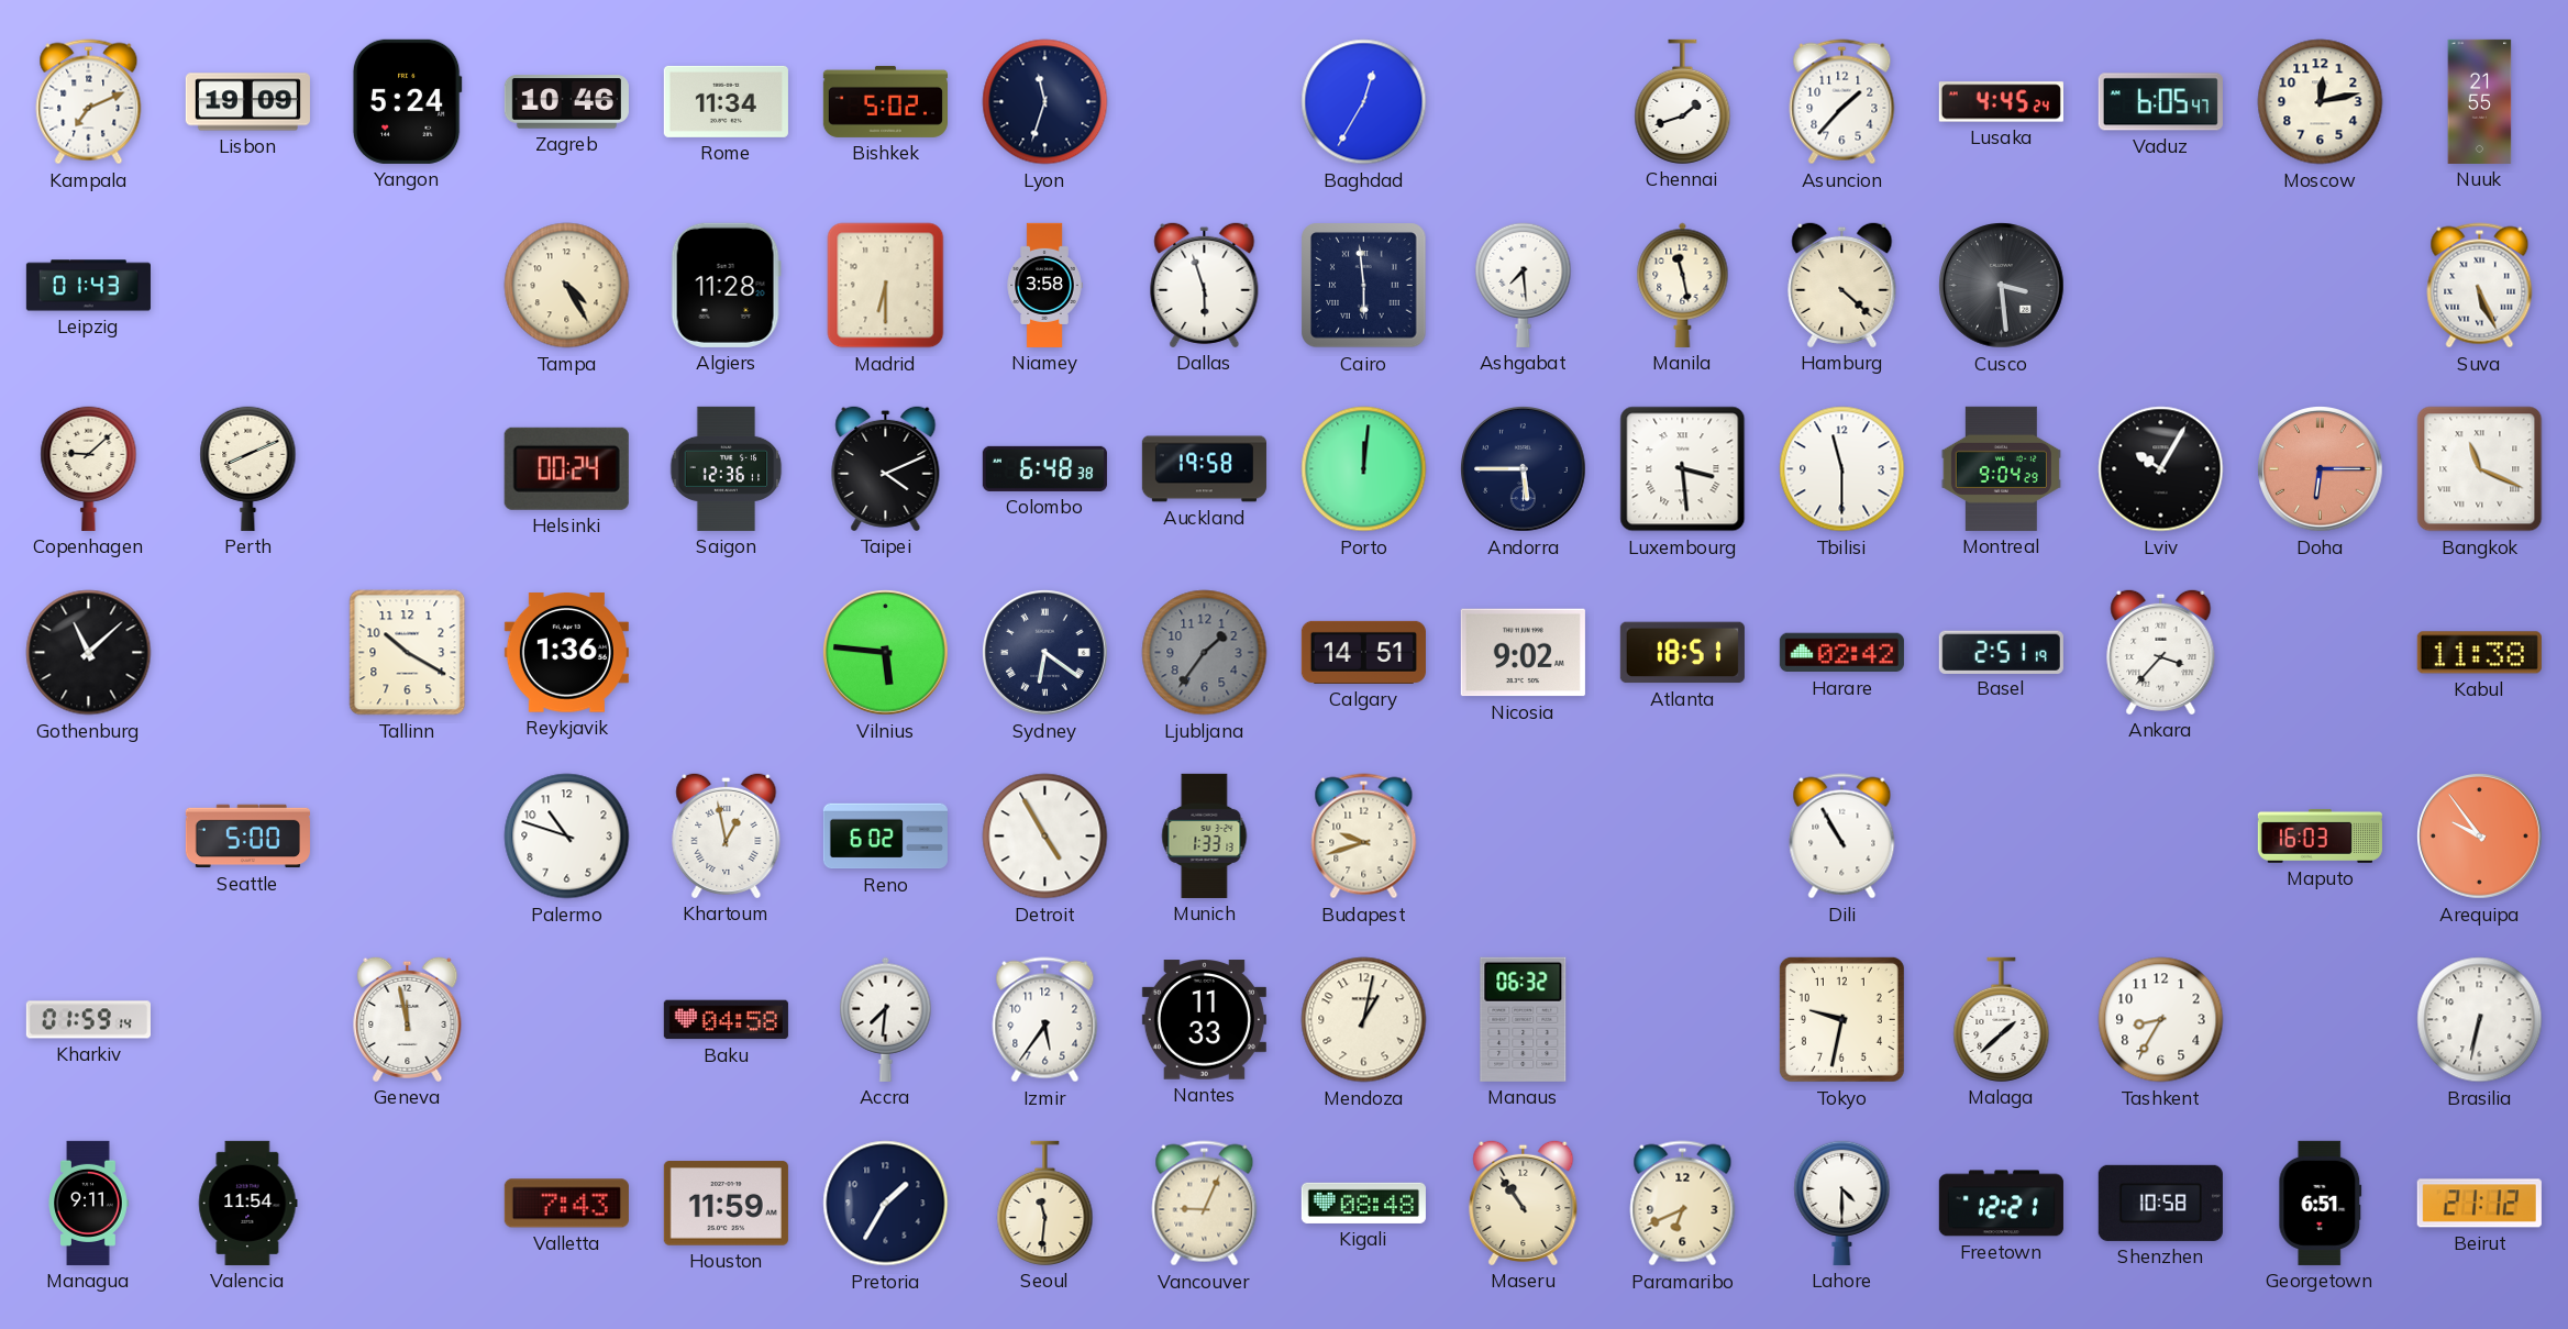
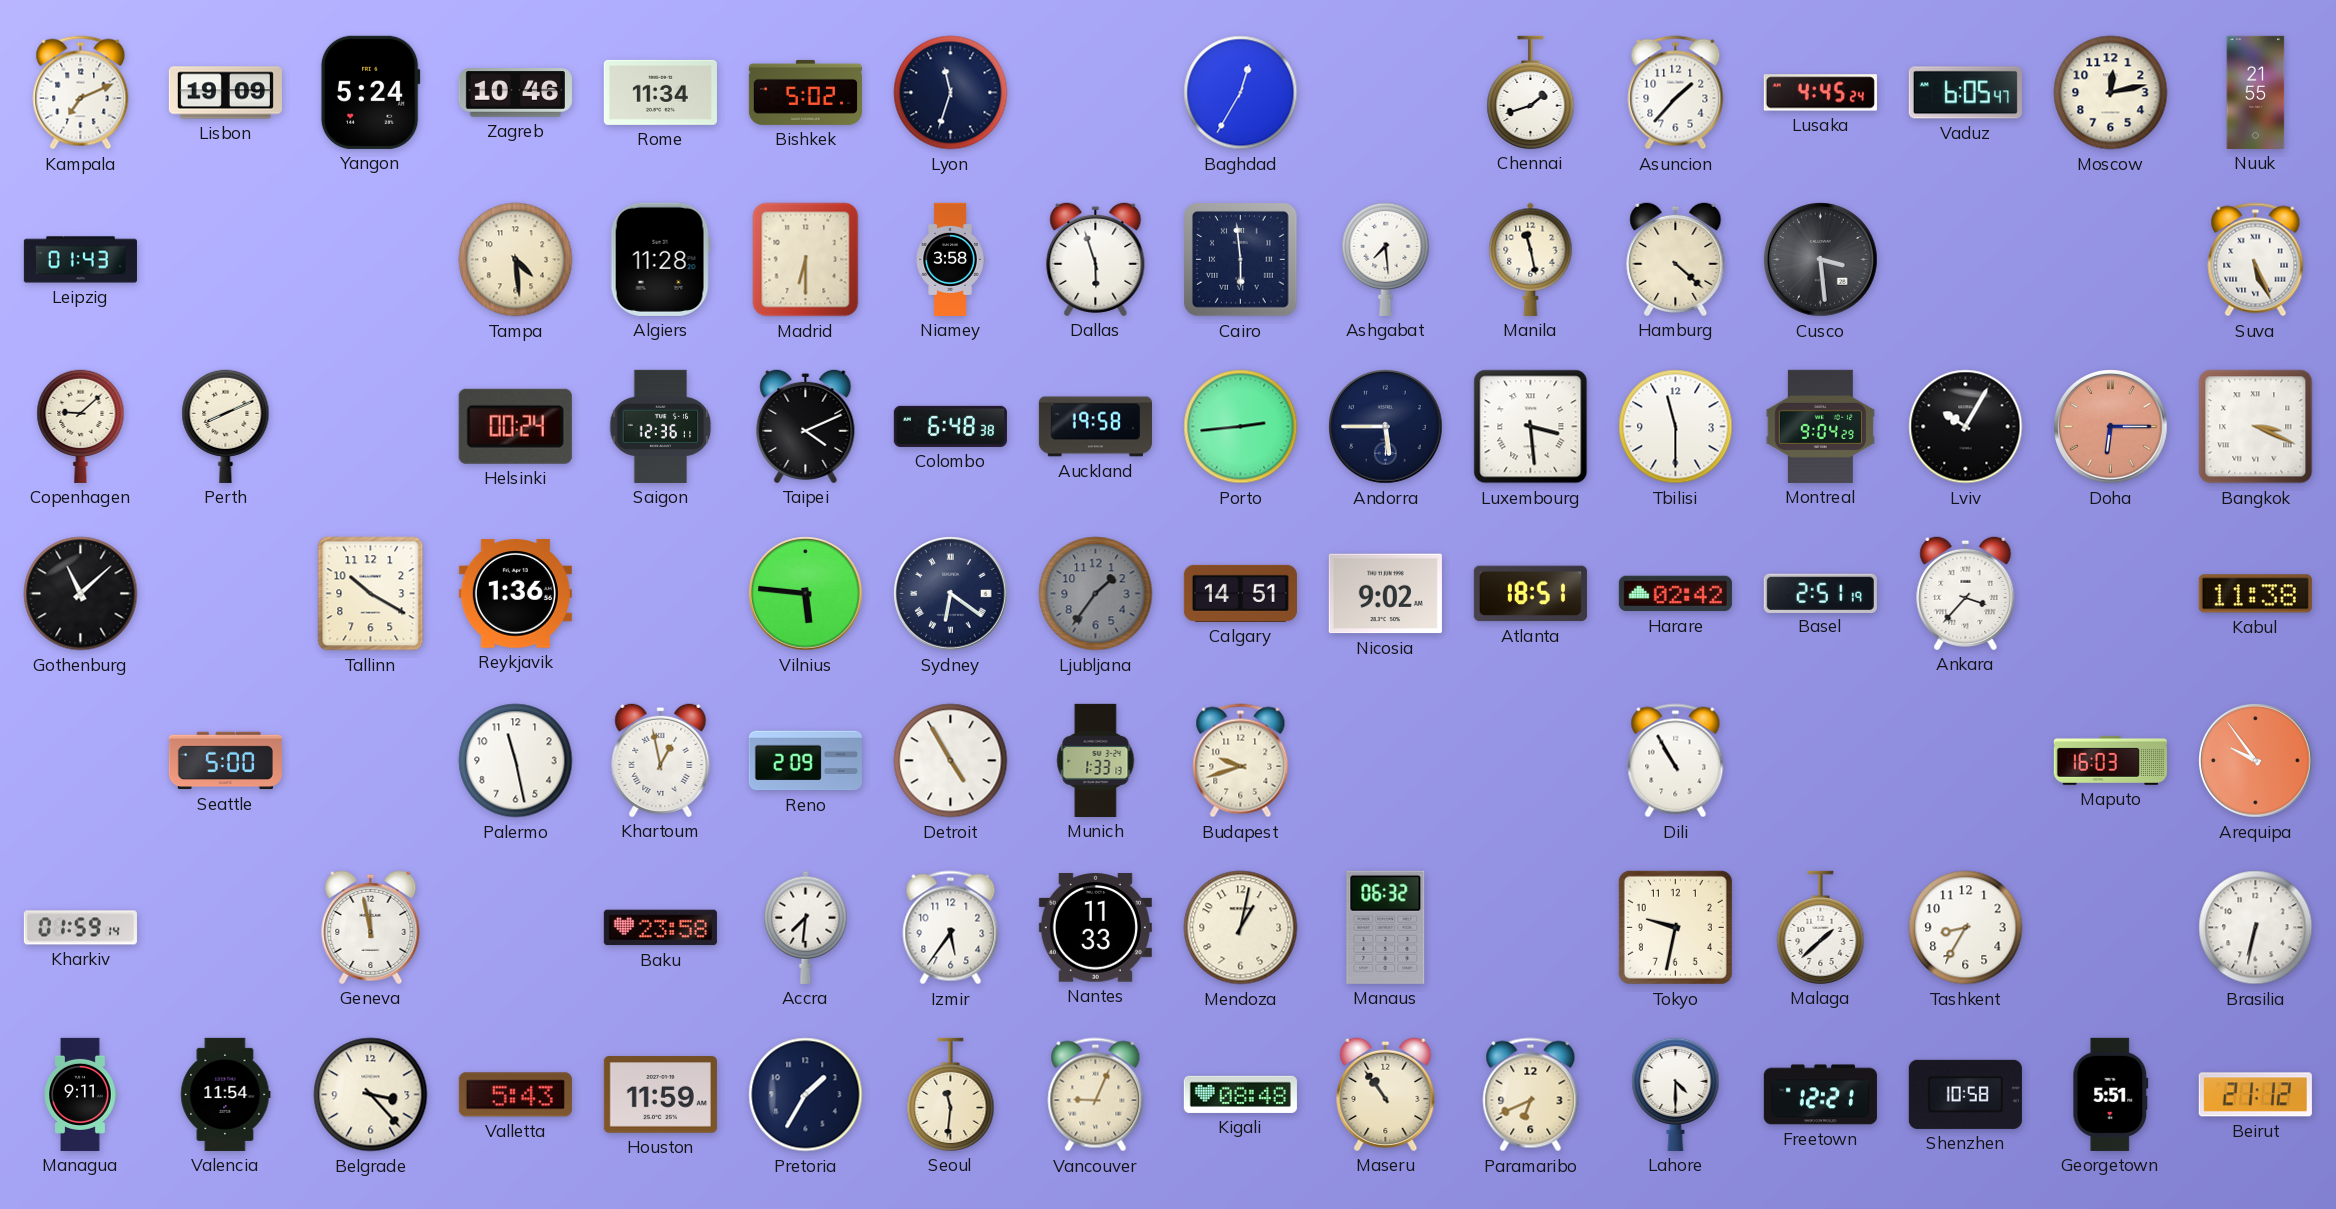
Tampa: 4:25 -> 4:29
Porto: 12:01 -> 2:44
Bangkok: 11:19 -> 3:19
Palermo: 10:48 -> 11:28
Reno: 6:02 -> 2:09
Baku: 04:58 -> 23:58
Belgrade: none -> 3:23
Valletta: 7:43 -> 5:43
Georgetown: 6:51 -> 5:51
